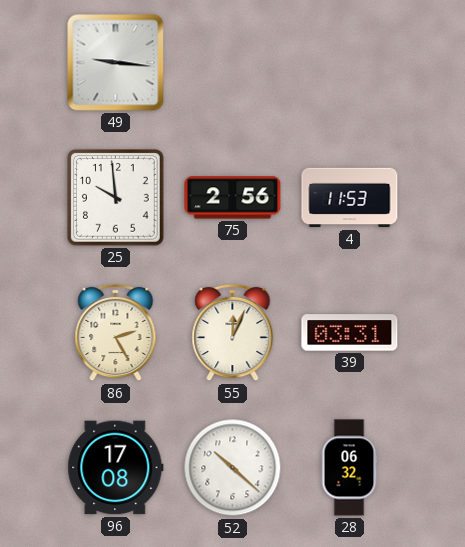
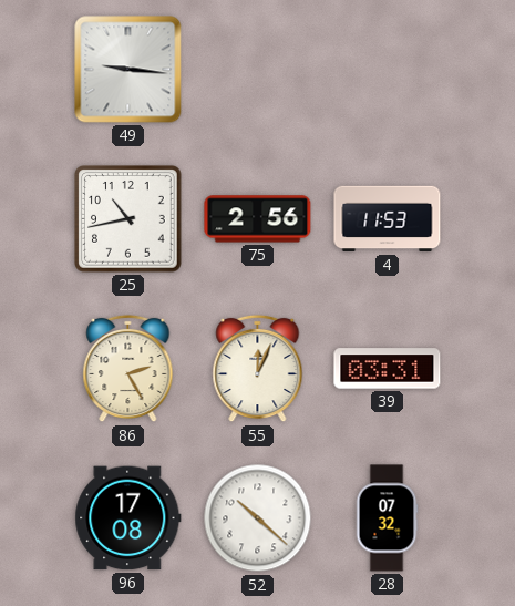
25: 9:59 -> 10:43
28: 06:32 -> 07:32
